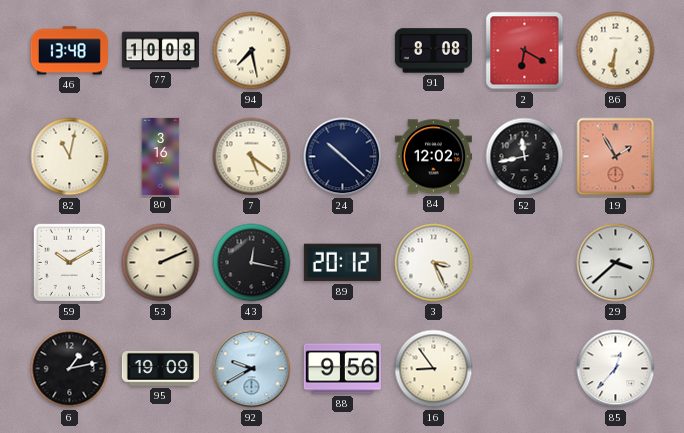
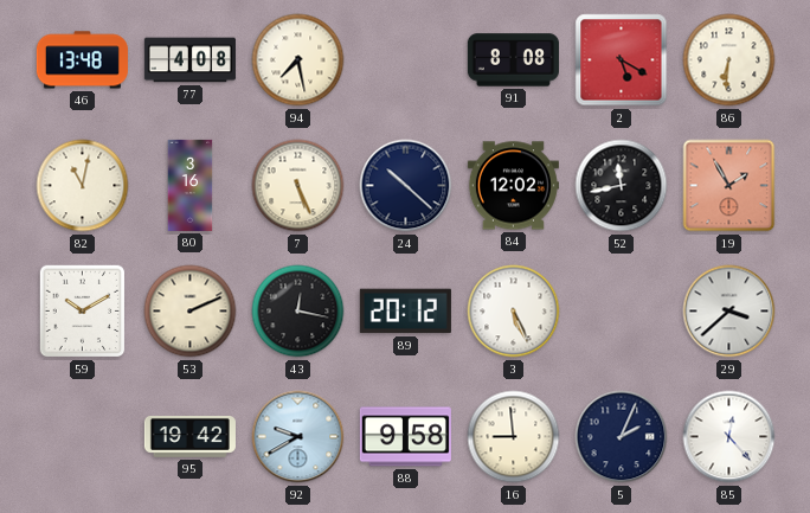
77: 10:08 -> 4:08
2: 6:20 -> 5:20
7: 5:21 -> 5:26
3: 3:26 -> 5:26
6: 1:13 -> none
95: 19:09 -> 19:42
88: 9:56 -> 9:58
16: 8:54 -> 8:59
5: none -> 2:04
85: 12:37 -> 12:23
